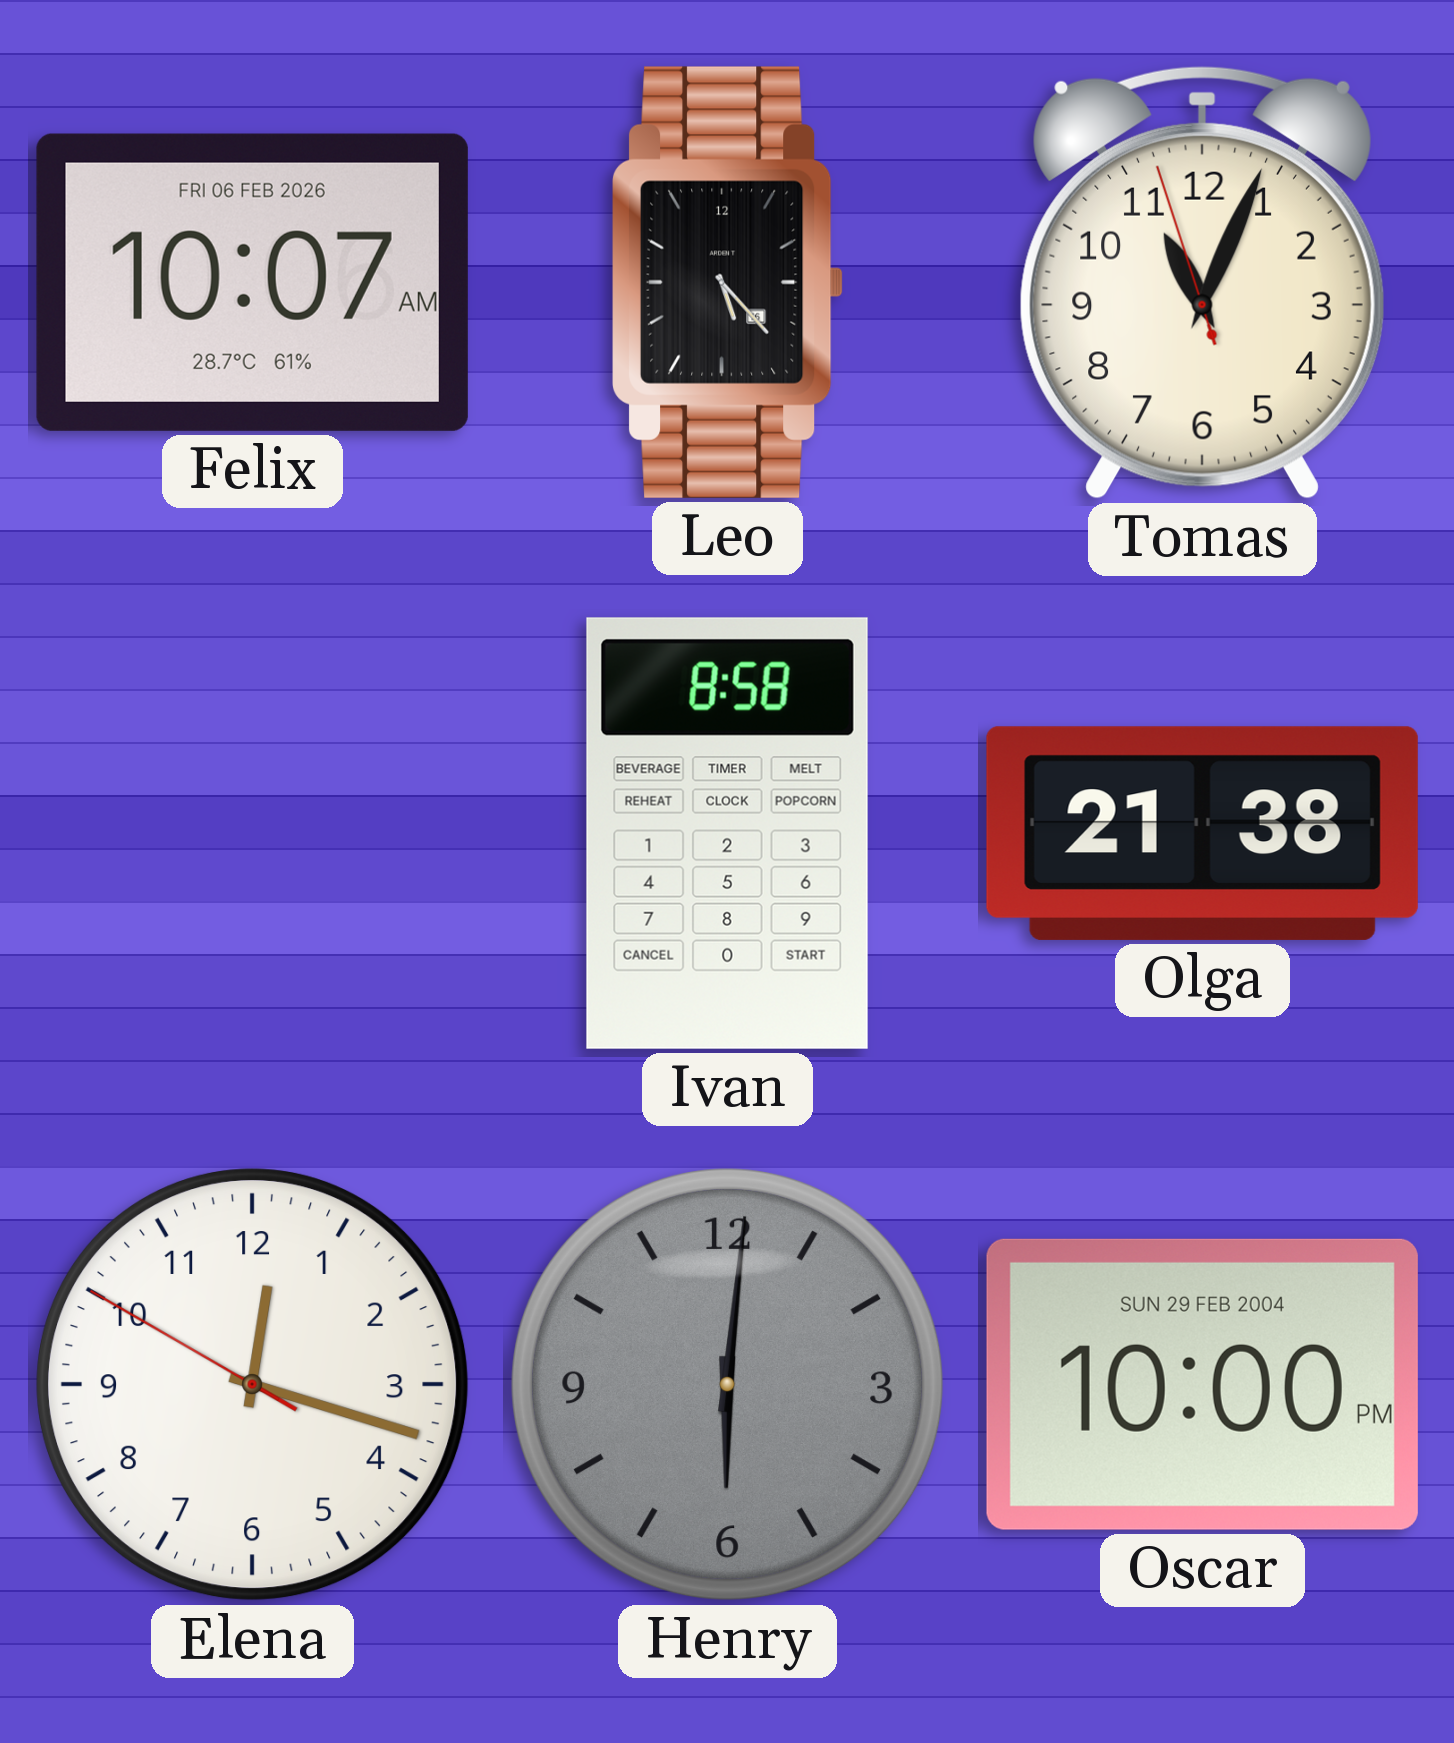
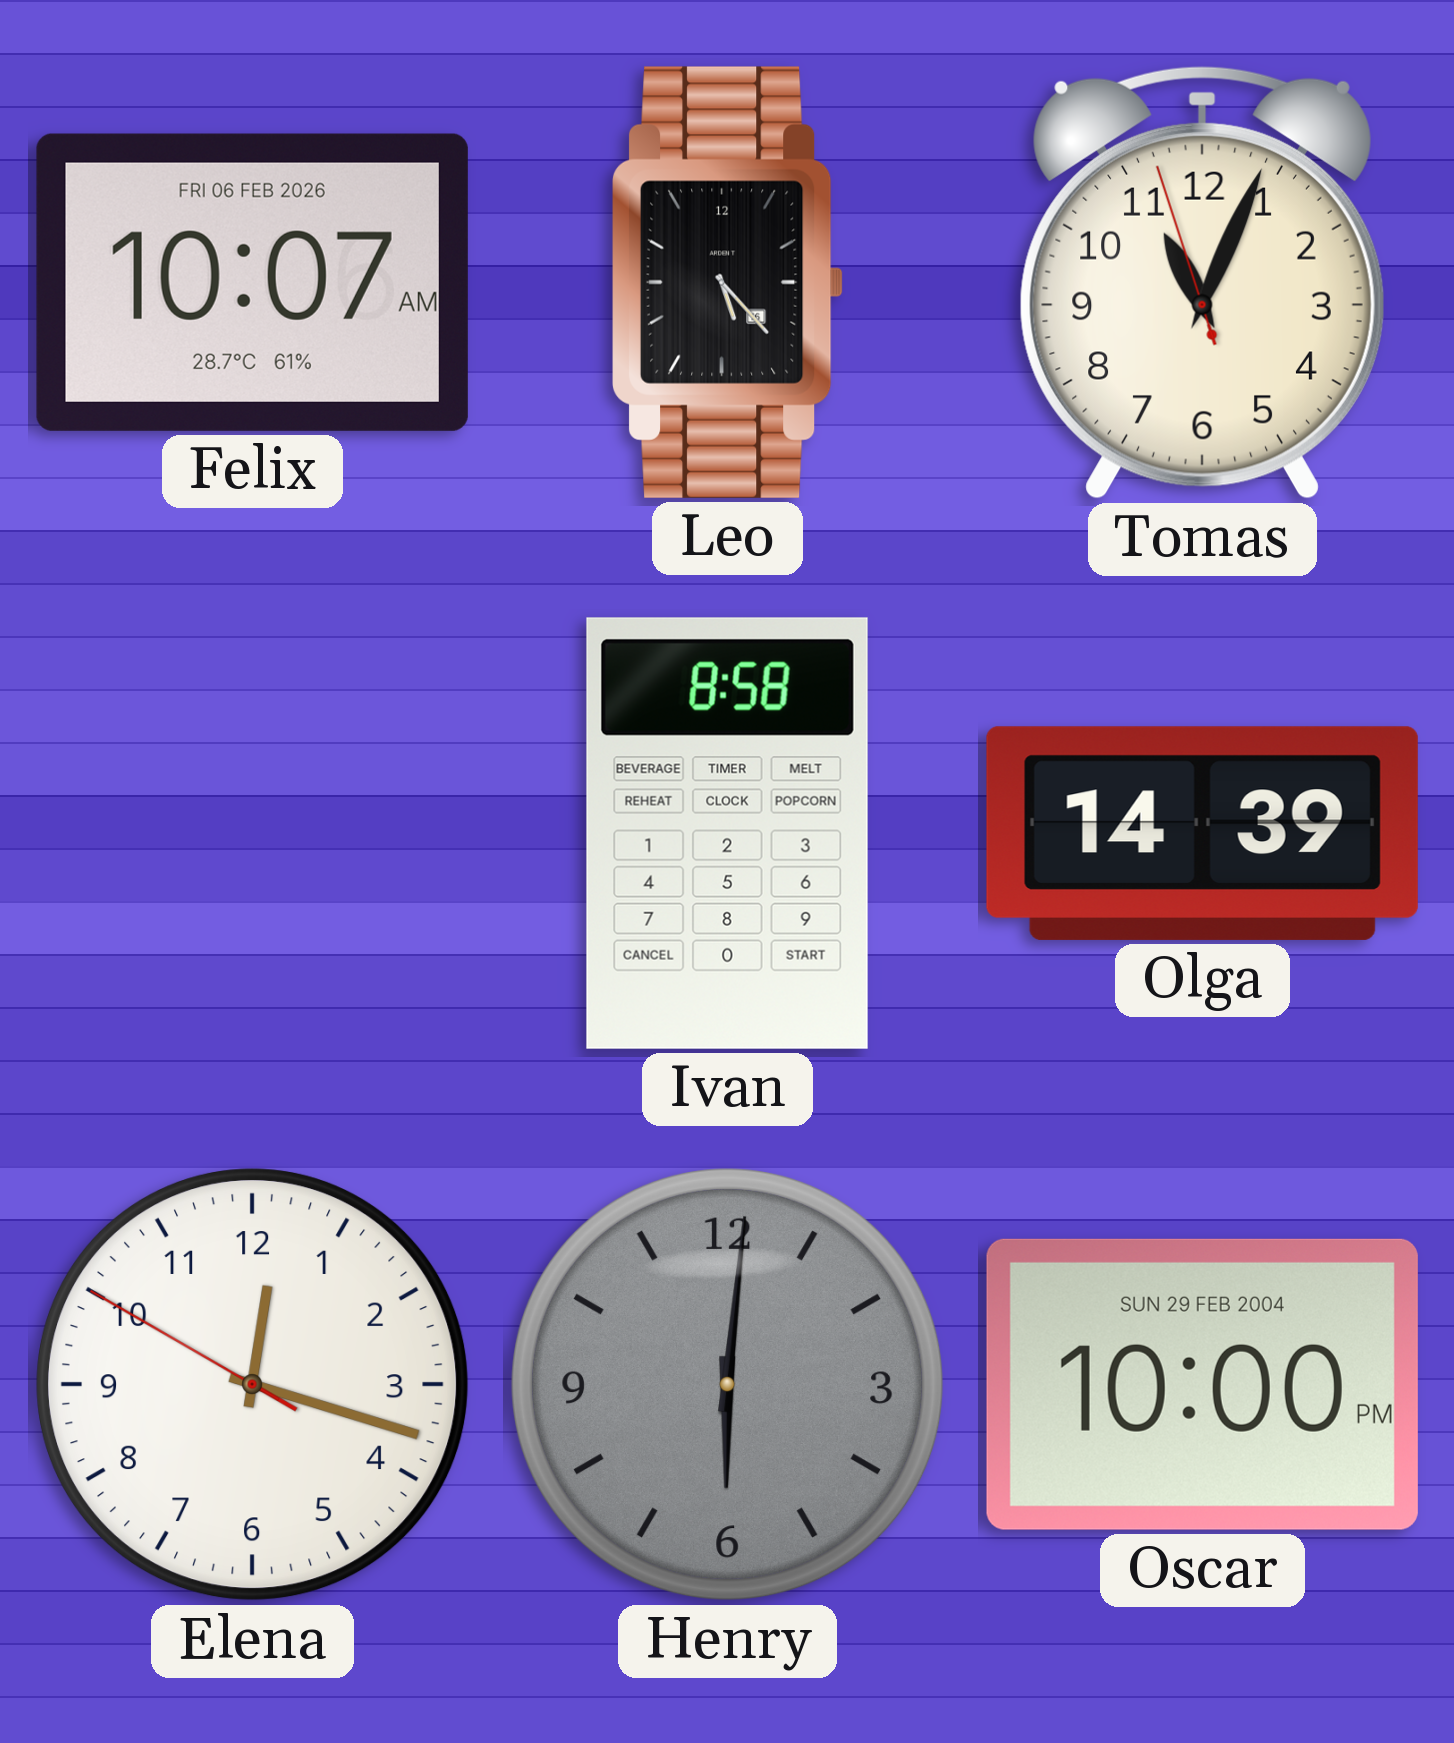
Olga: 21:38 -> 14:39
